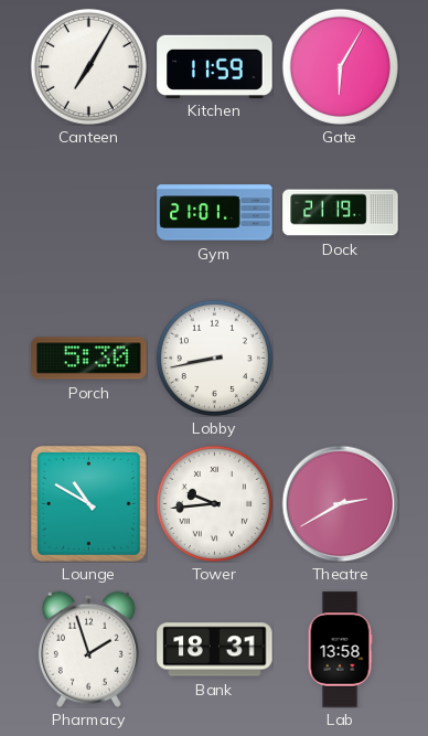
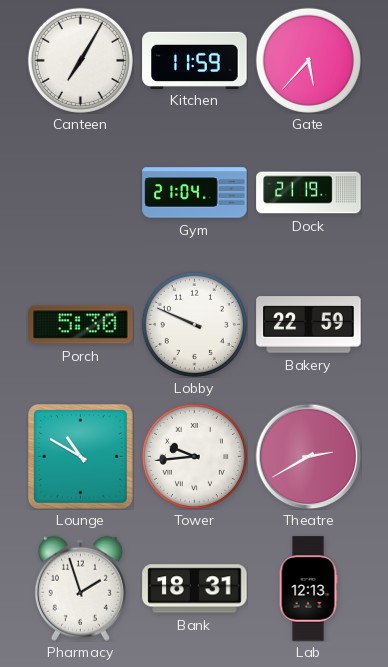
Gate: 6:05 -> 5:37
Gym: 21:01 -> 21:04
Lobby: 8:43 -> 9:49
Bakery: none -> 22:59
Lab: 13:58 -> 12:13
